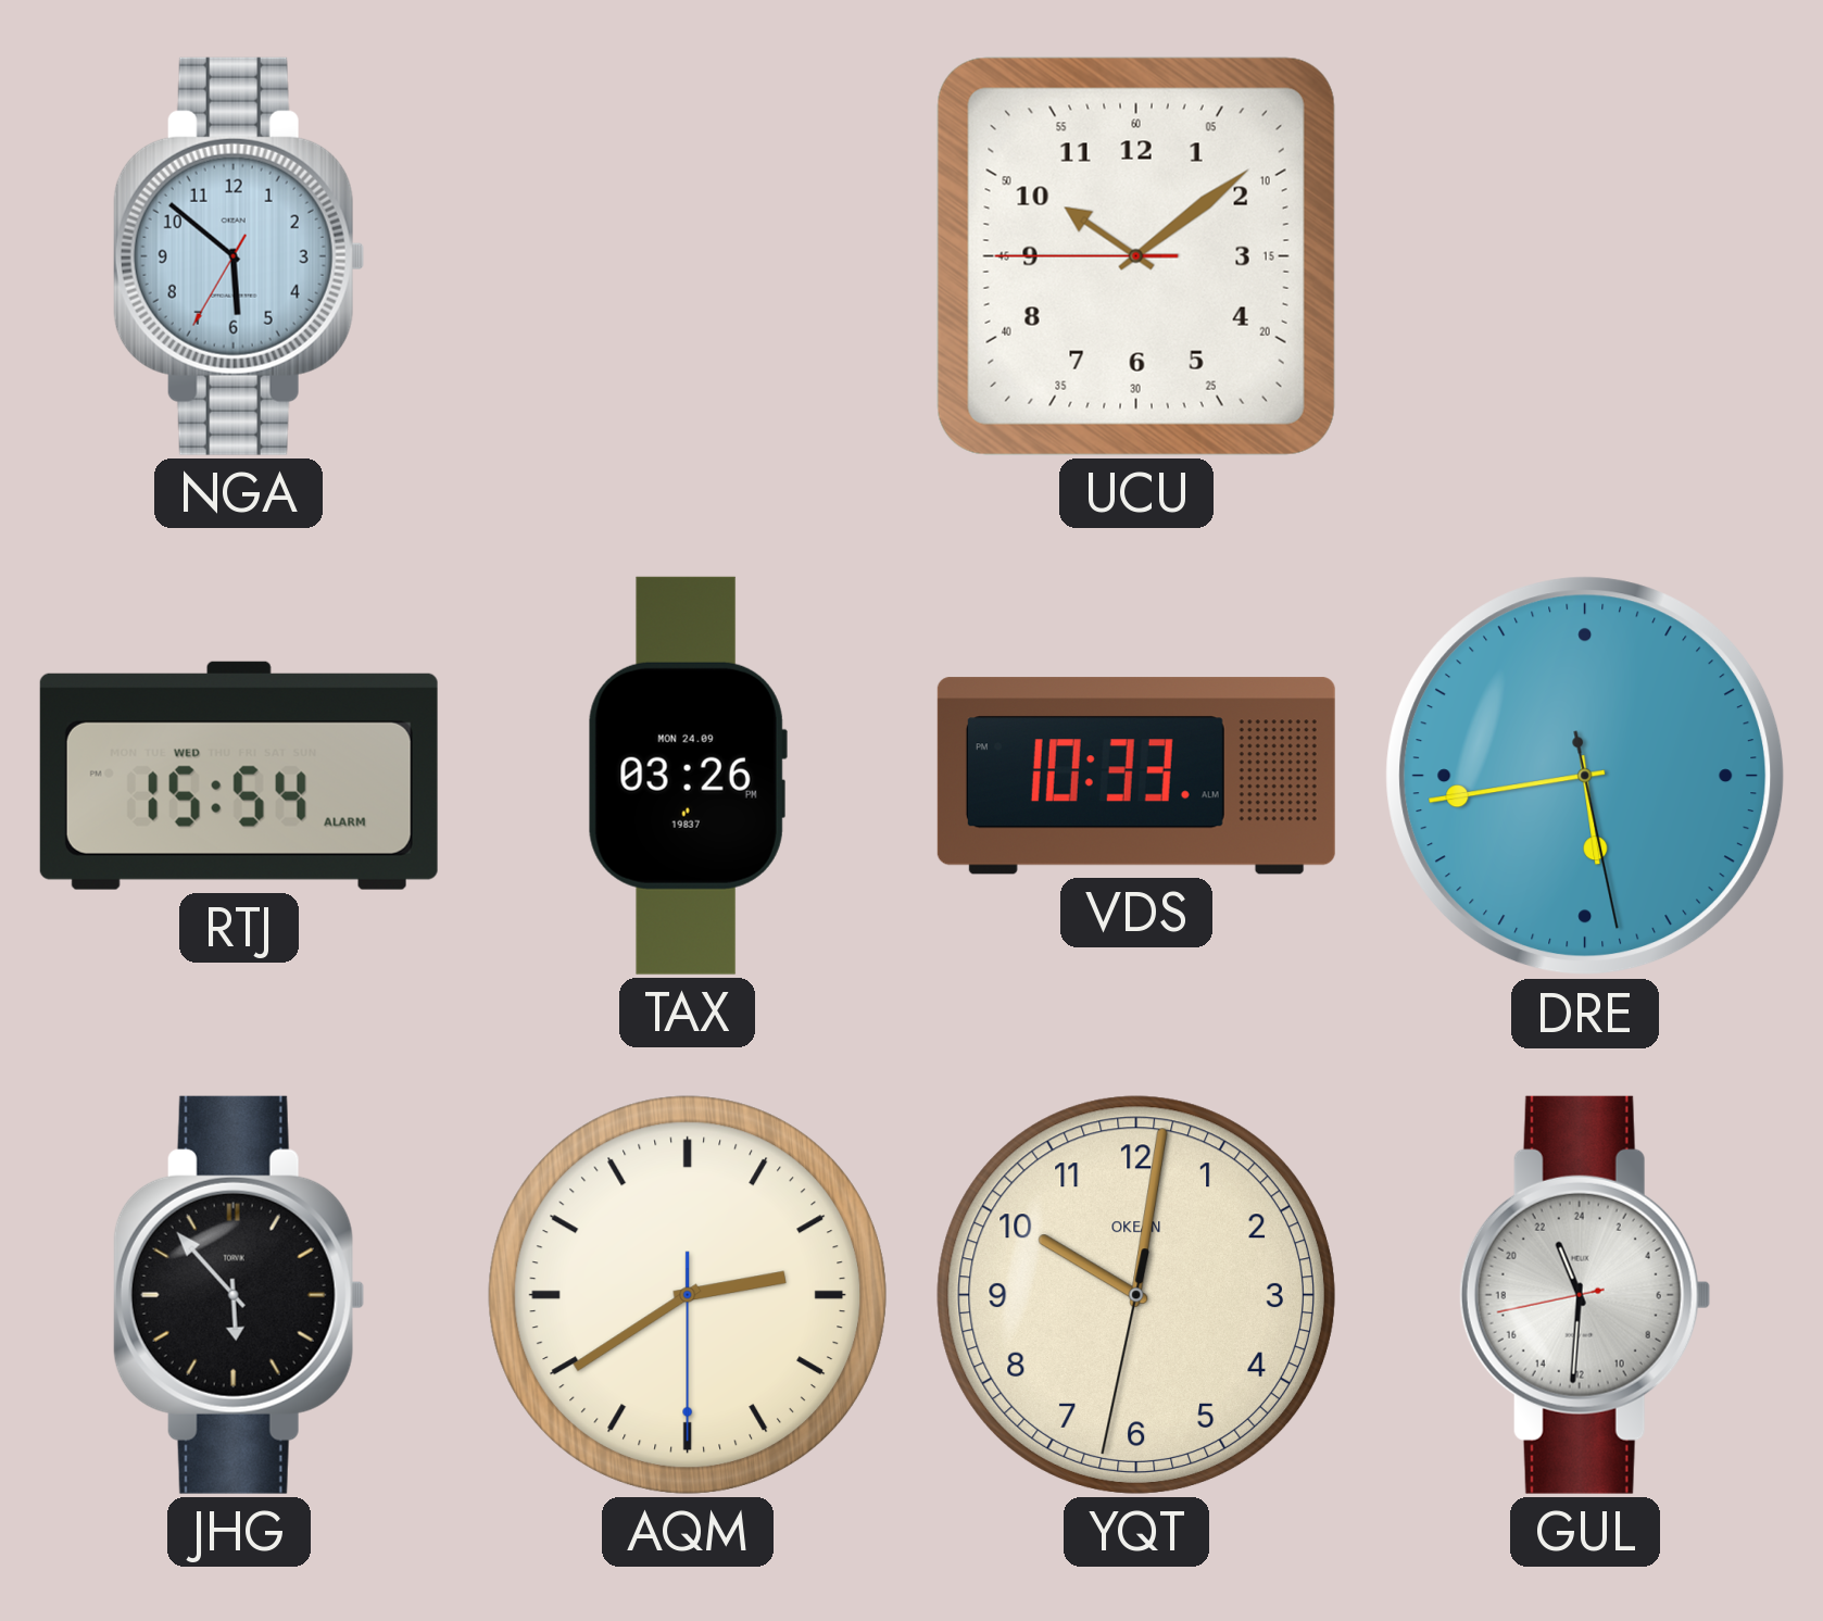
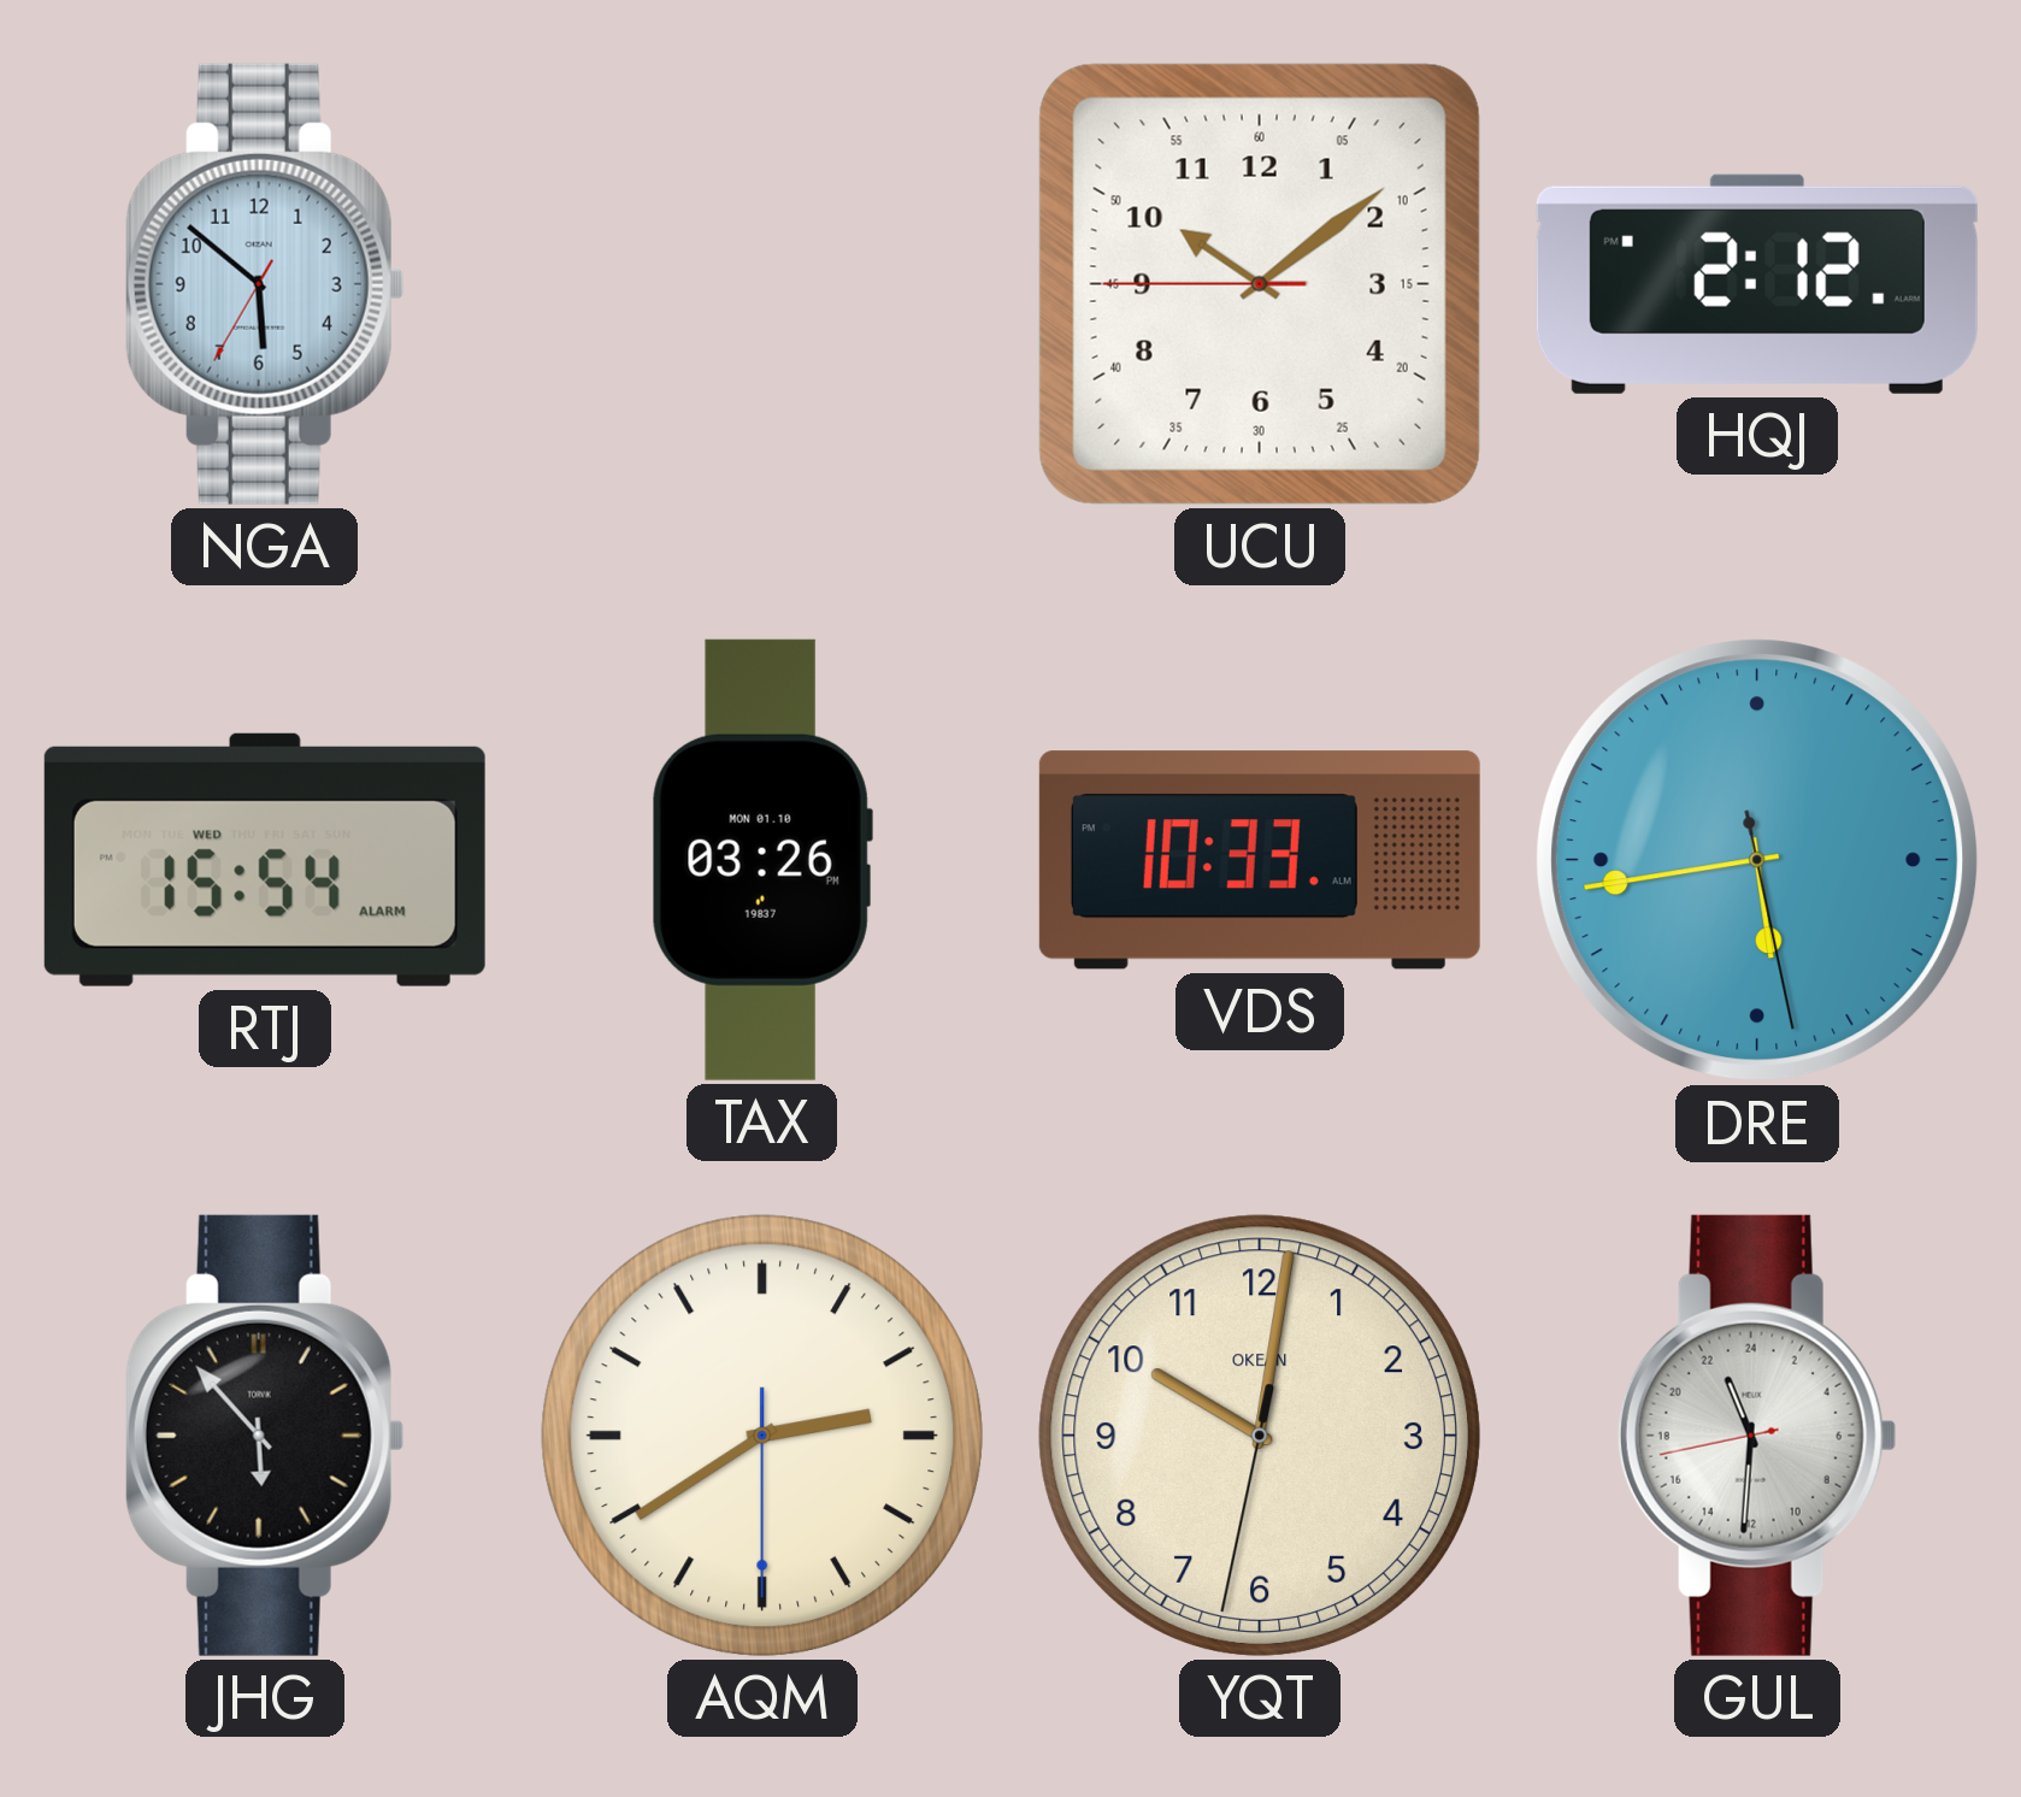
HQJ: none -> 2:12
TAX date: MON 24.09 -> MON 01.10
